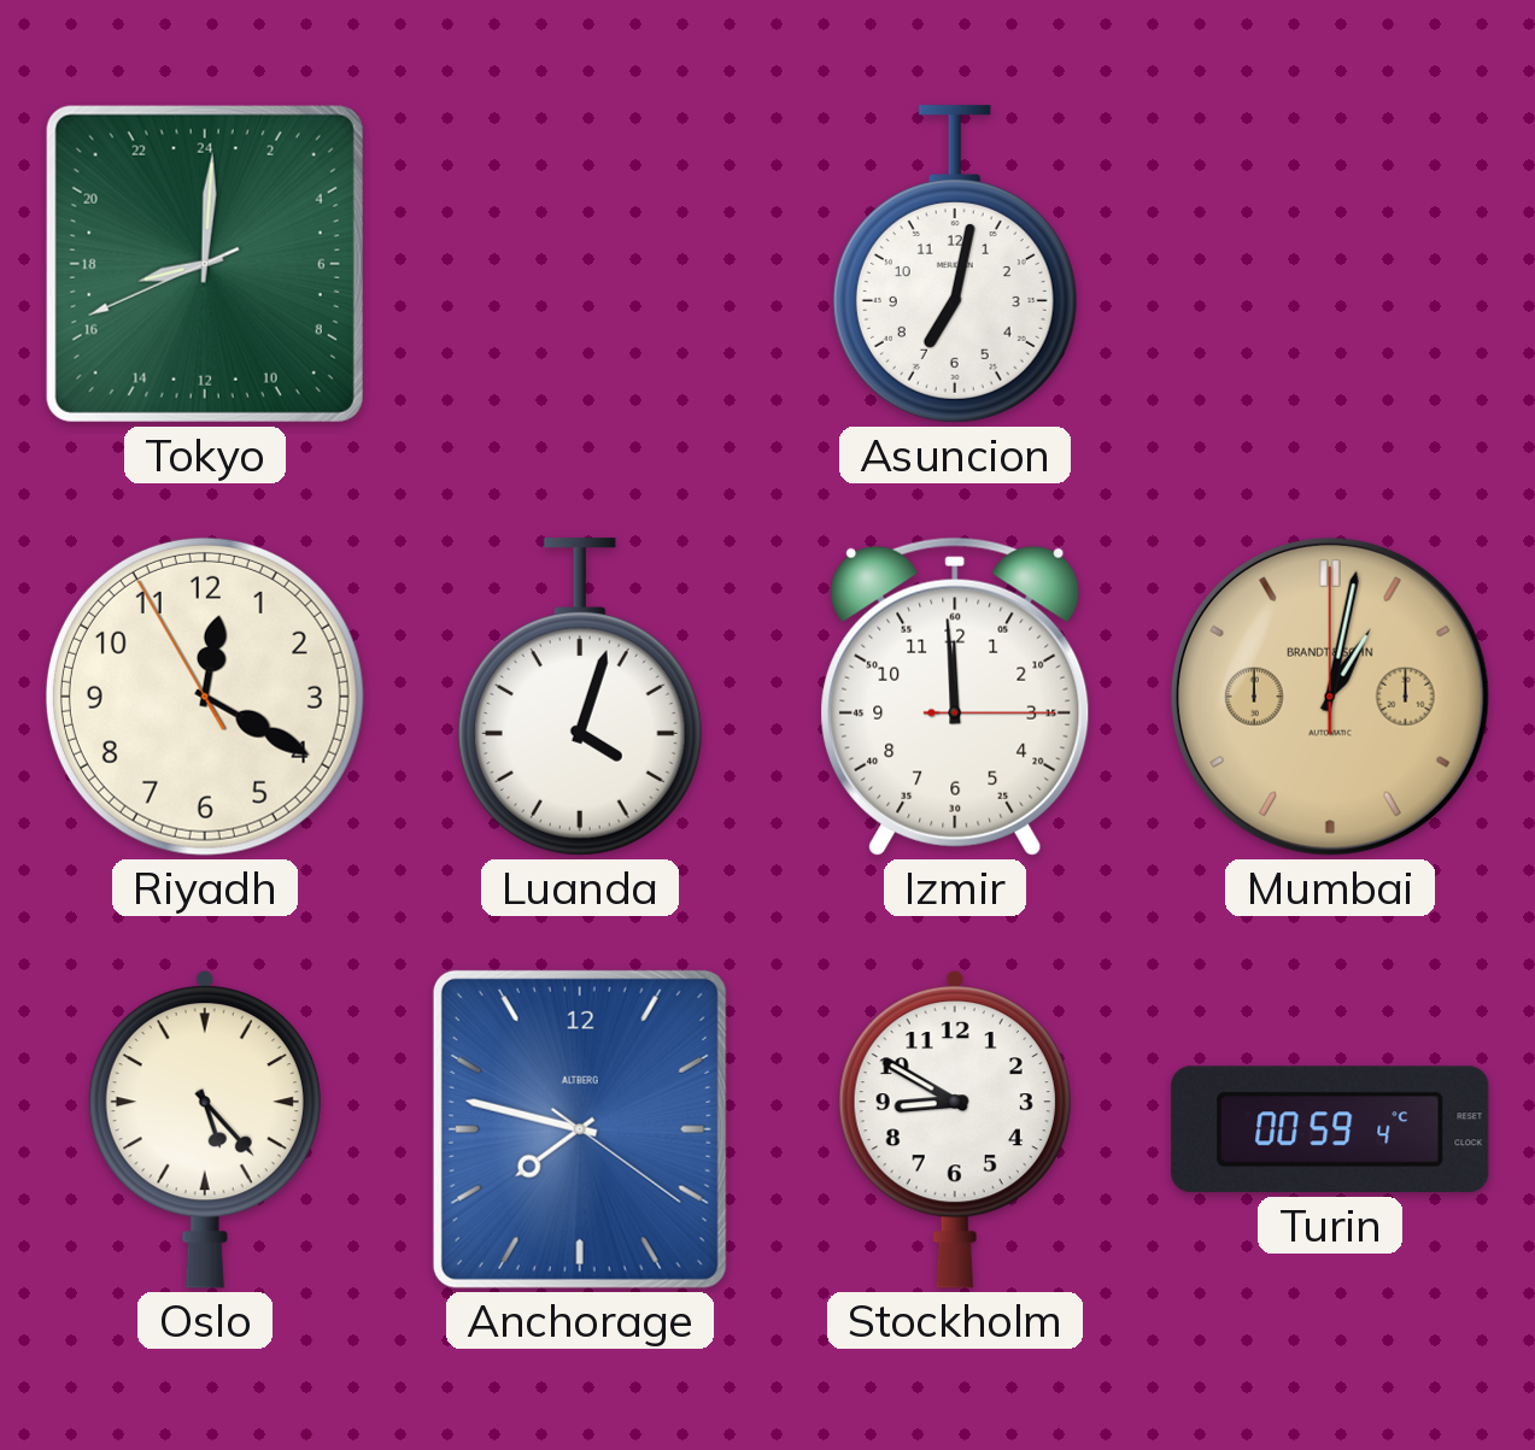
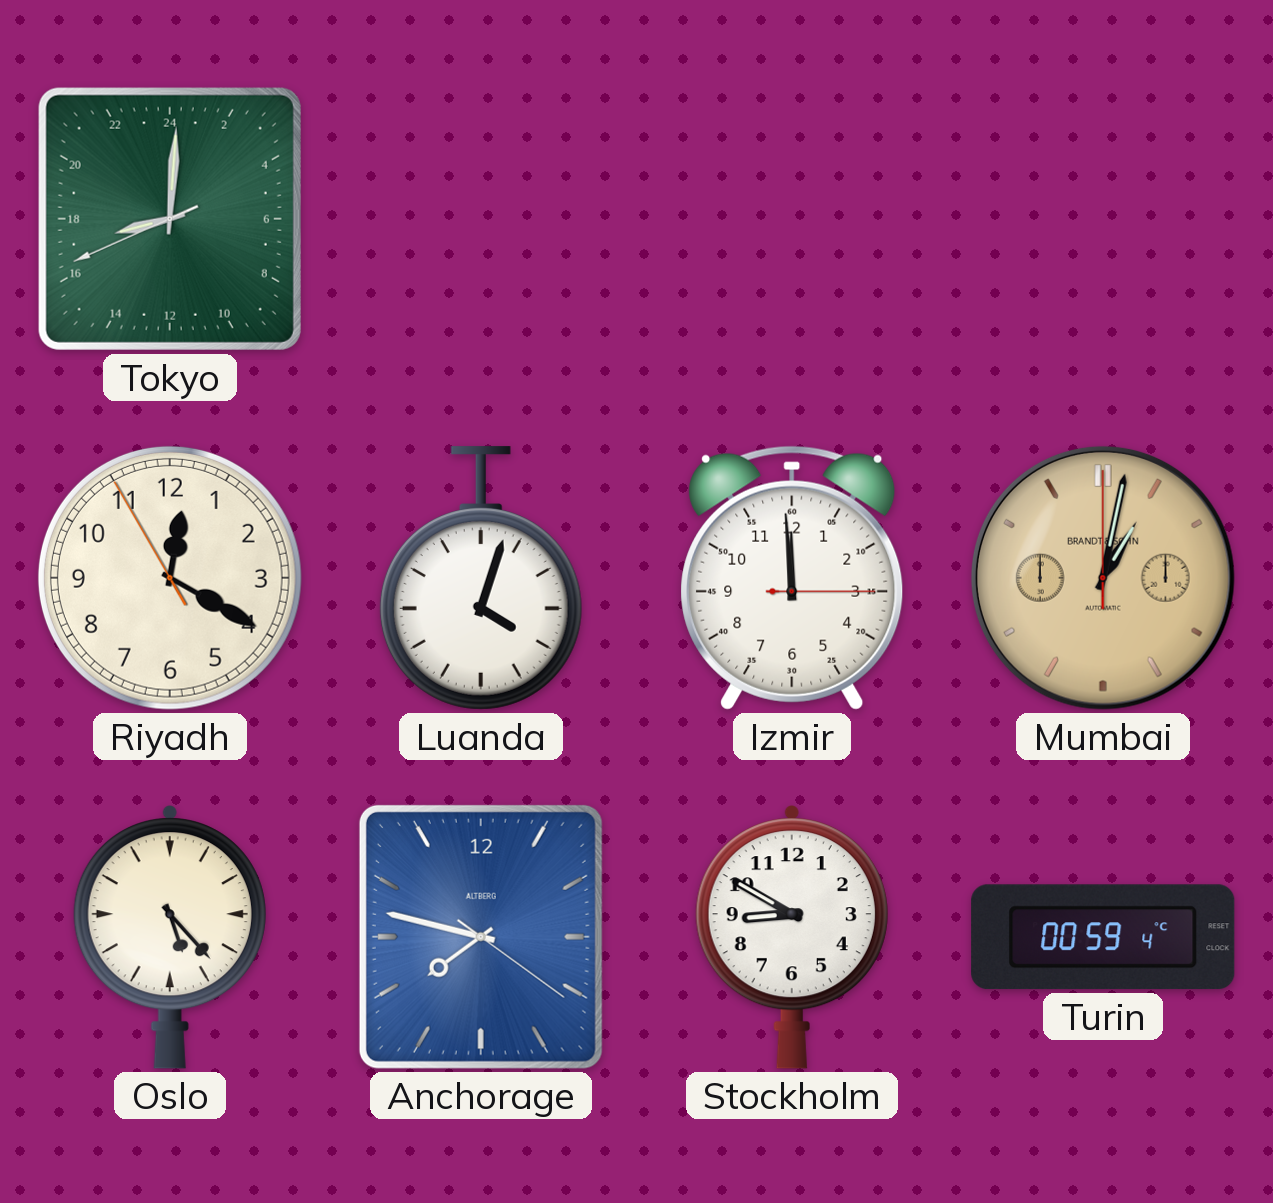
Asuncion: 7:02 -> none
